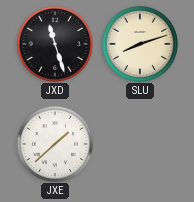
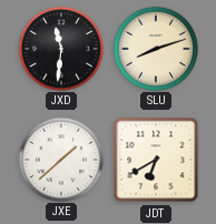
JXD: 11:27 -> 11:31
JDT: none -> 6:40
